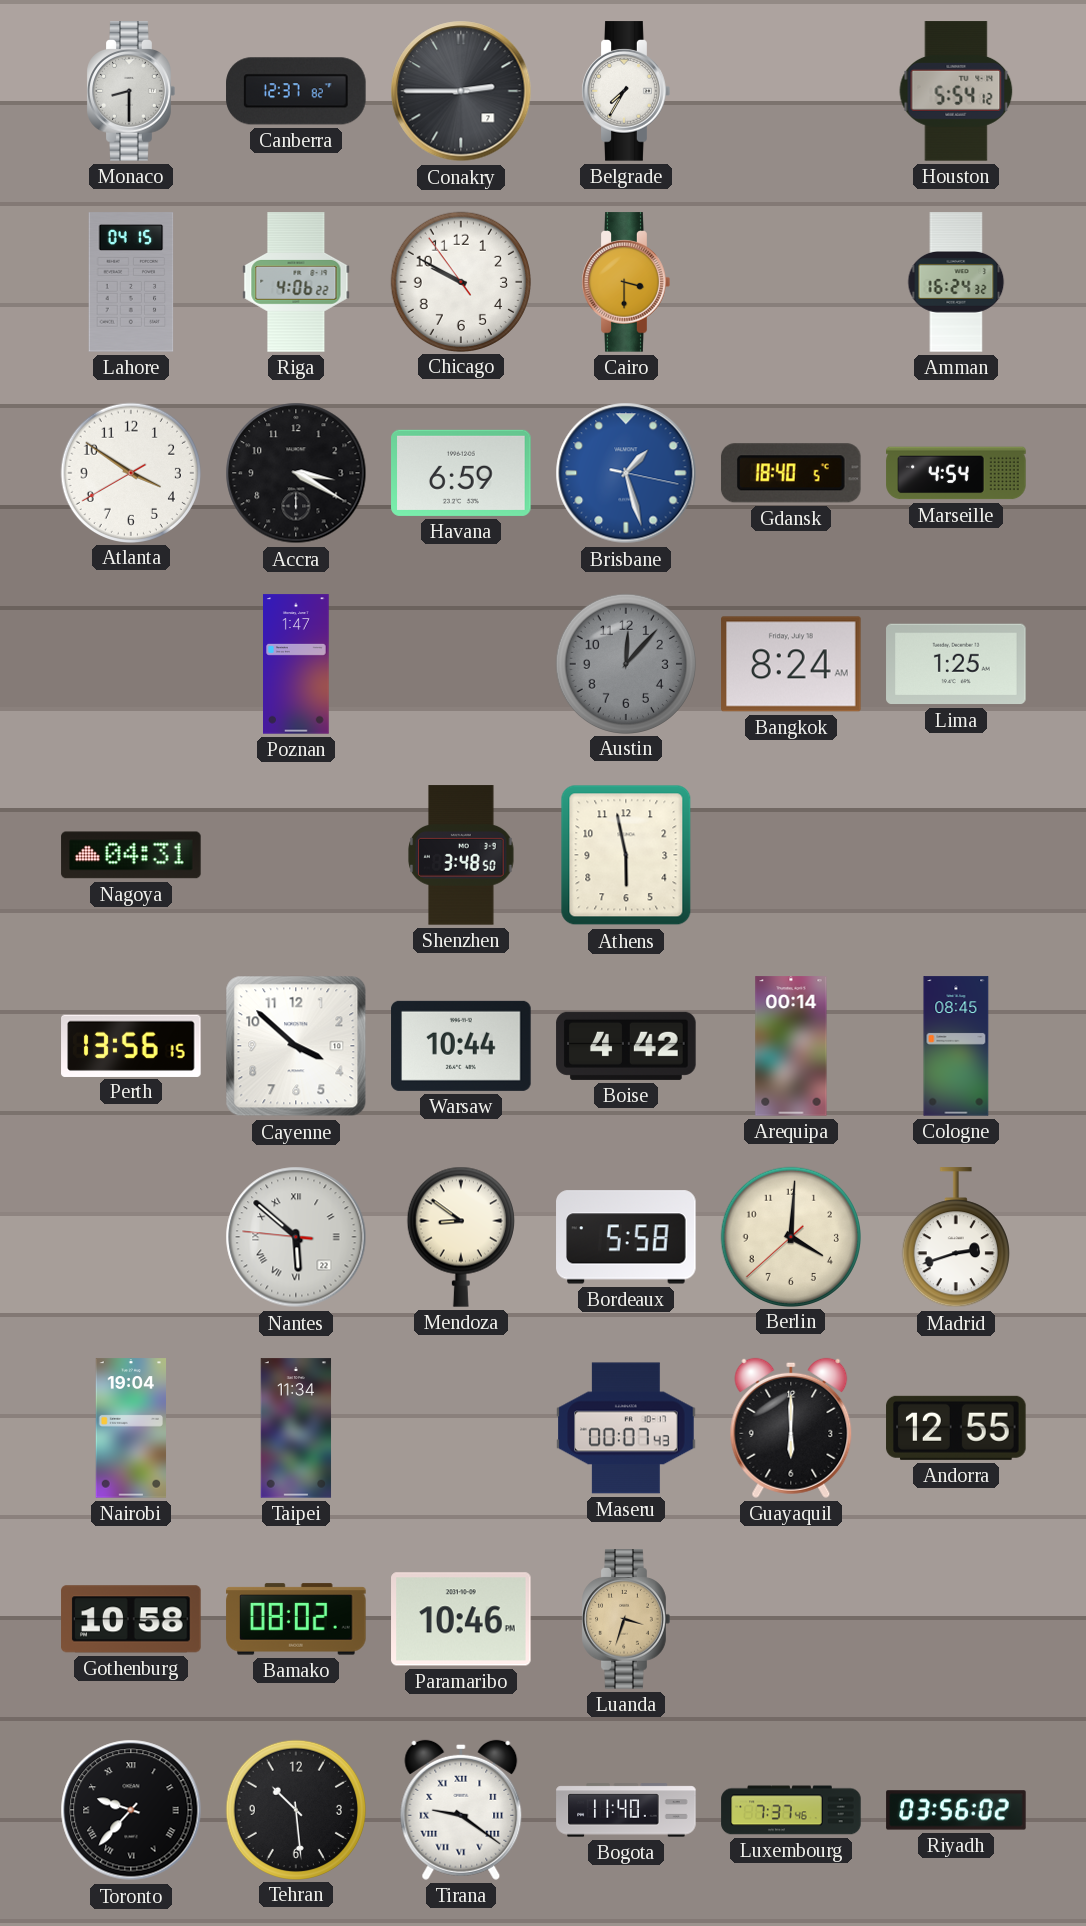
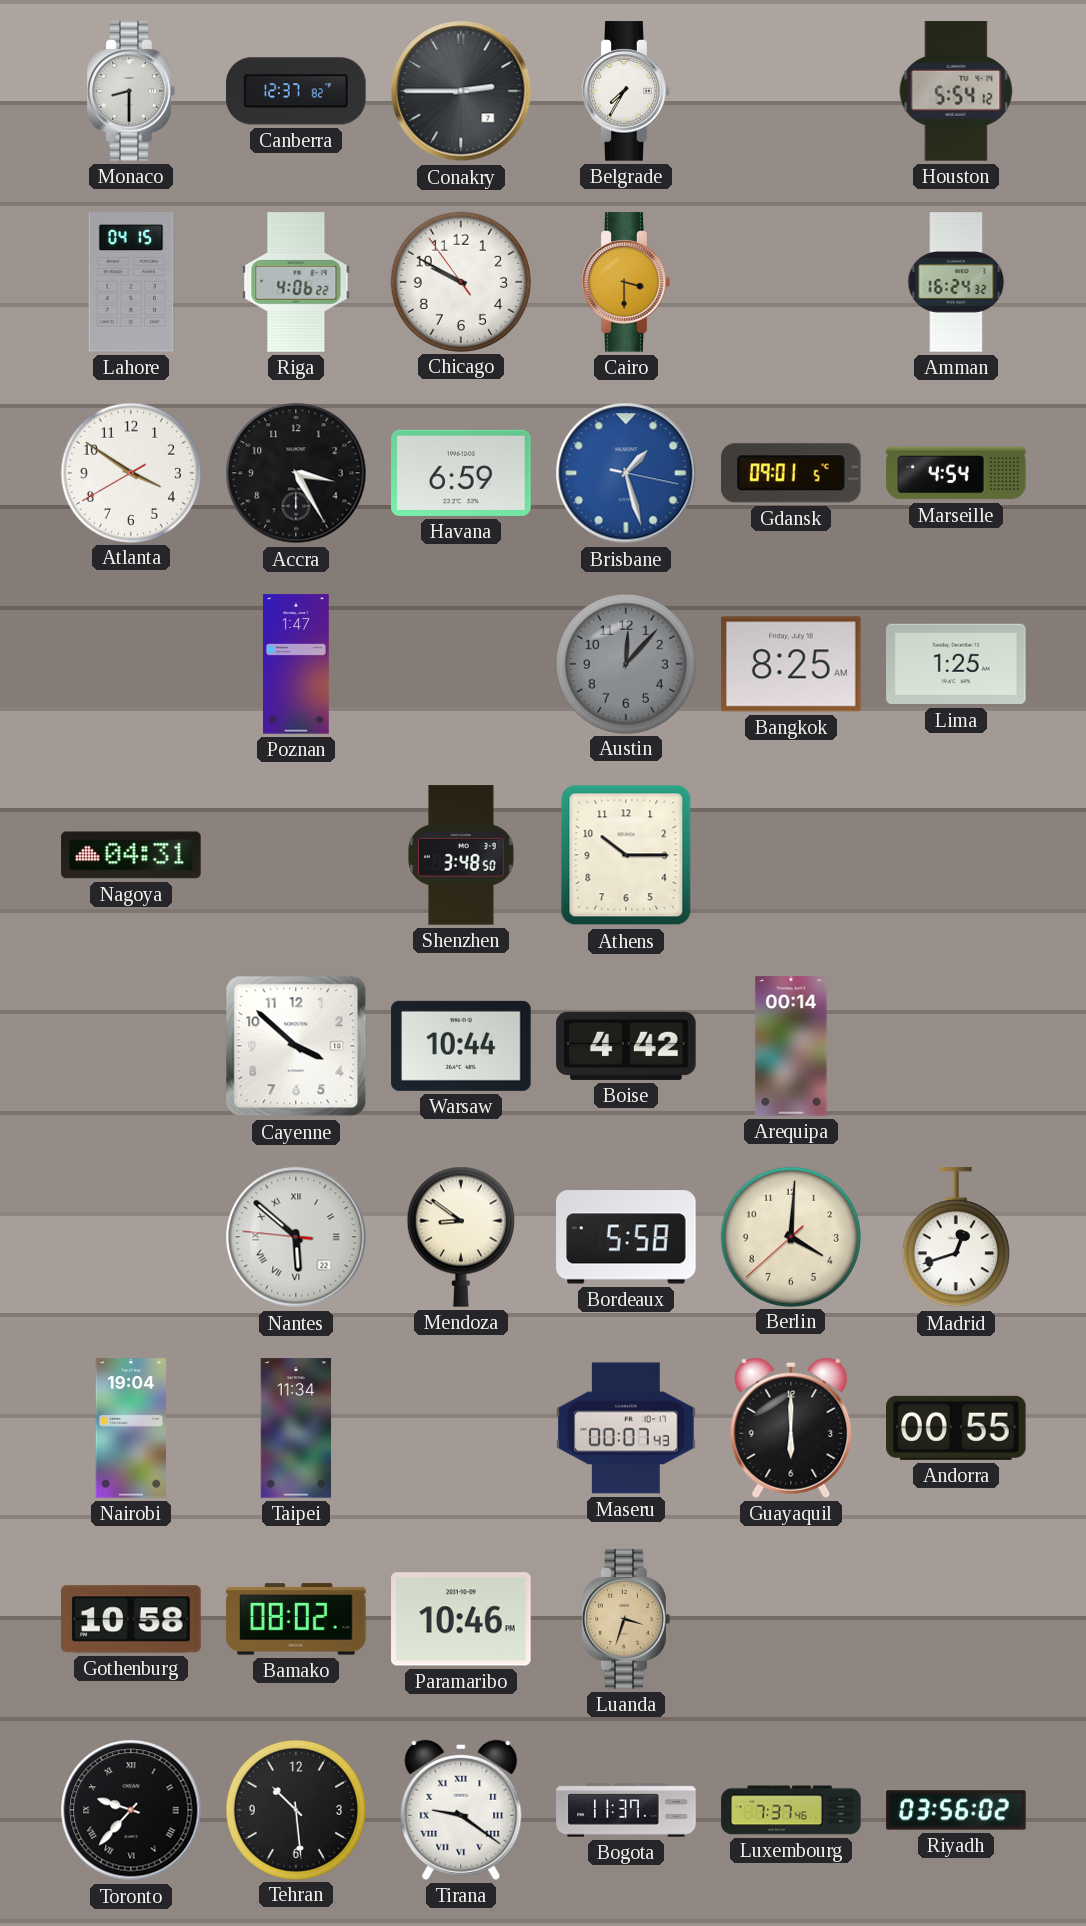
Accra: 3:20 -> 3:25
Gdansk: 18:40 -> 09:01
Bangkok: 8:24 -> 8:25
Athens: 5:58 -> 10:15
Perth: 13:56 -> none
Cologne: 08:45 -> none
Madrid: 2:42 -> 12:42
Andorra: 12:55 -> 00:55
Bogota: 11:40 -> 11:37
